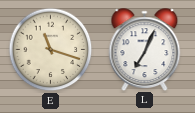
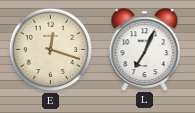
E: 11:18 -> 12:18
